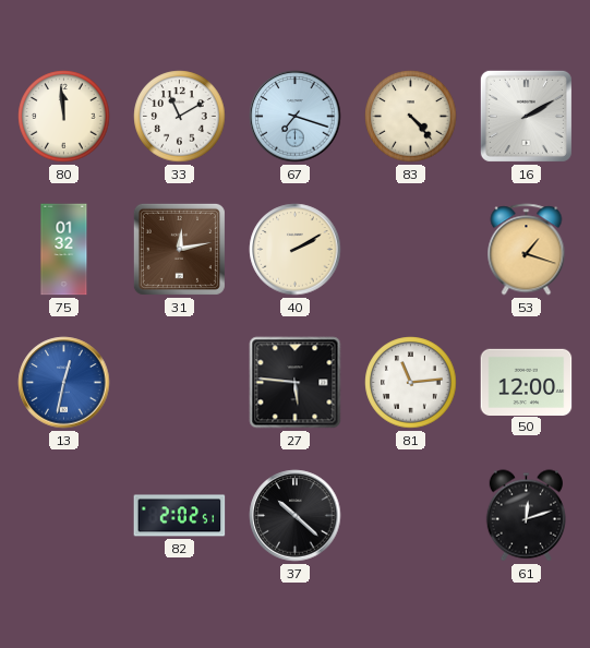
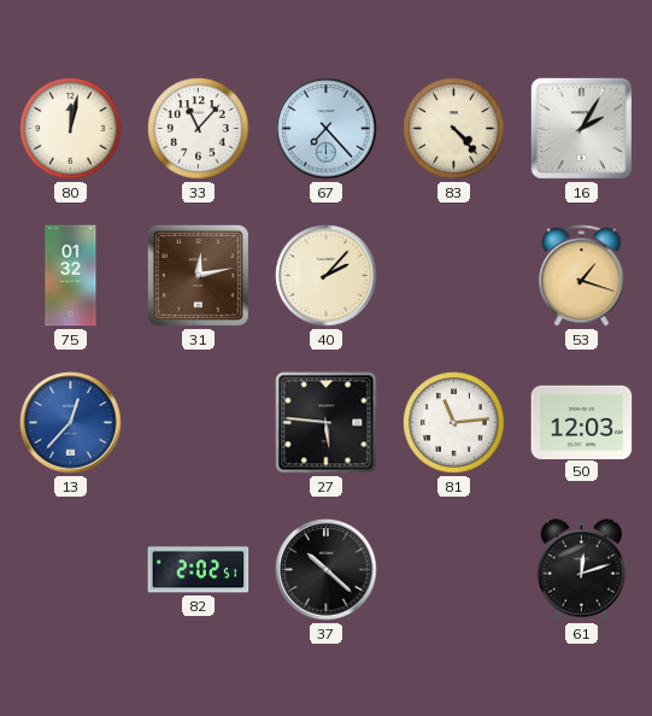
80: 11:59 -> 12:02
33: 11:10 -> 11:07
67: 7:18 -> 7:23
16: 2:10 -> 2:05
40: 2:10 -> 2:07
13: 12:32 -> 12:37
50: 12:00 -> 12:03
